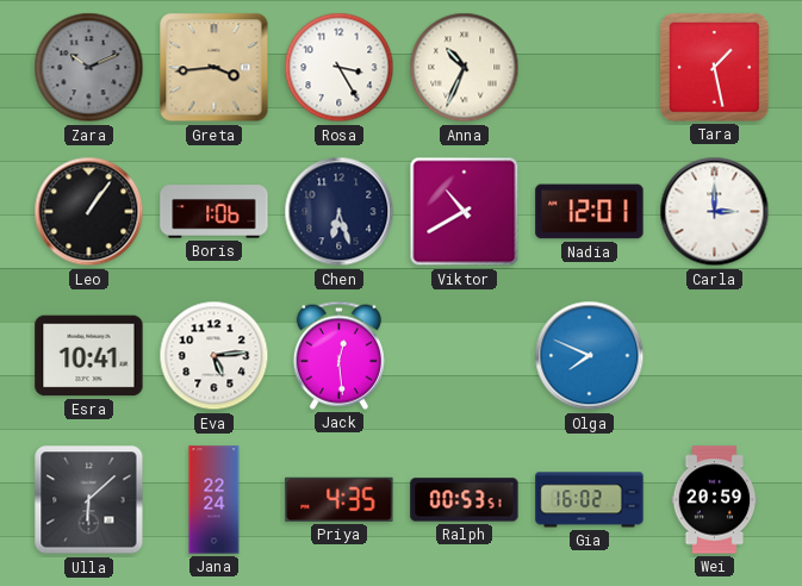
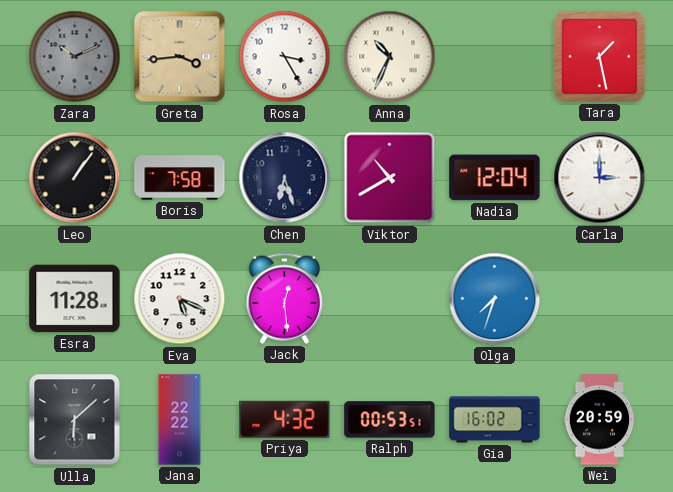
Boris: 1:06 -> 7:58
Nadia: 12:01 -> 12:04
Esra: 10:41 -> 11:28
Eva: 5:14 -> 5:19
Olga: 7:49 -> 7:33
Jana: 22:24 -> 22:22
Priya: 4:35 -> 4:32
